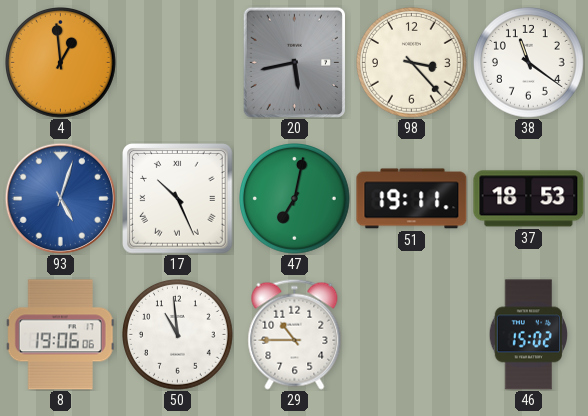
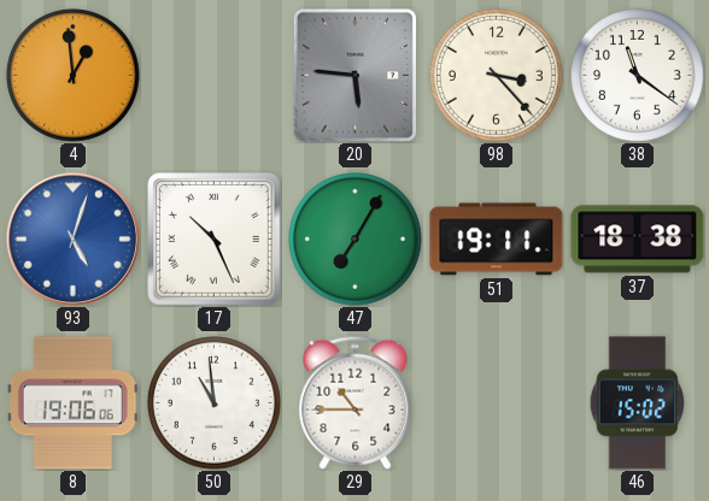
20: 5:43 -> 5:46
47: 7:02 -> 7:05
37: 18:53 -> 18:38
